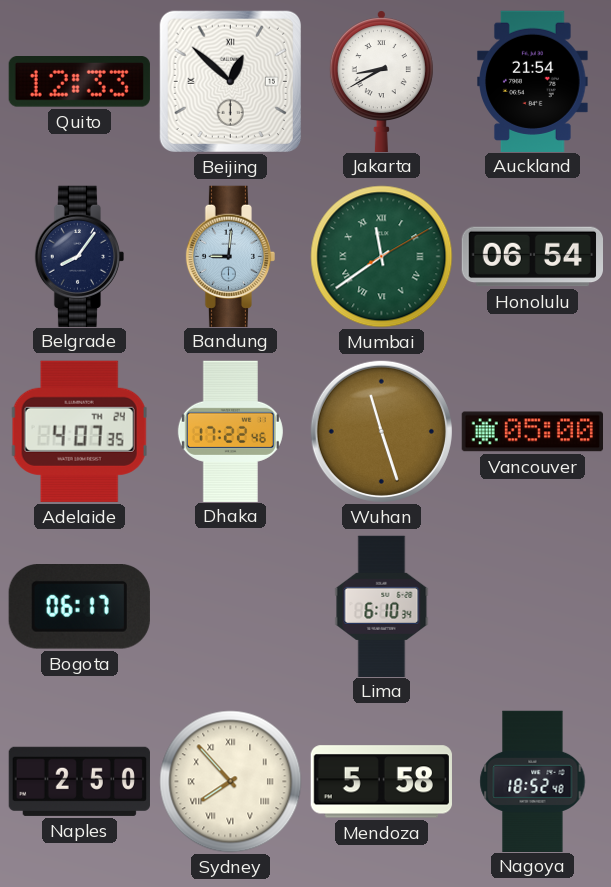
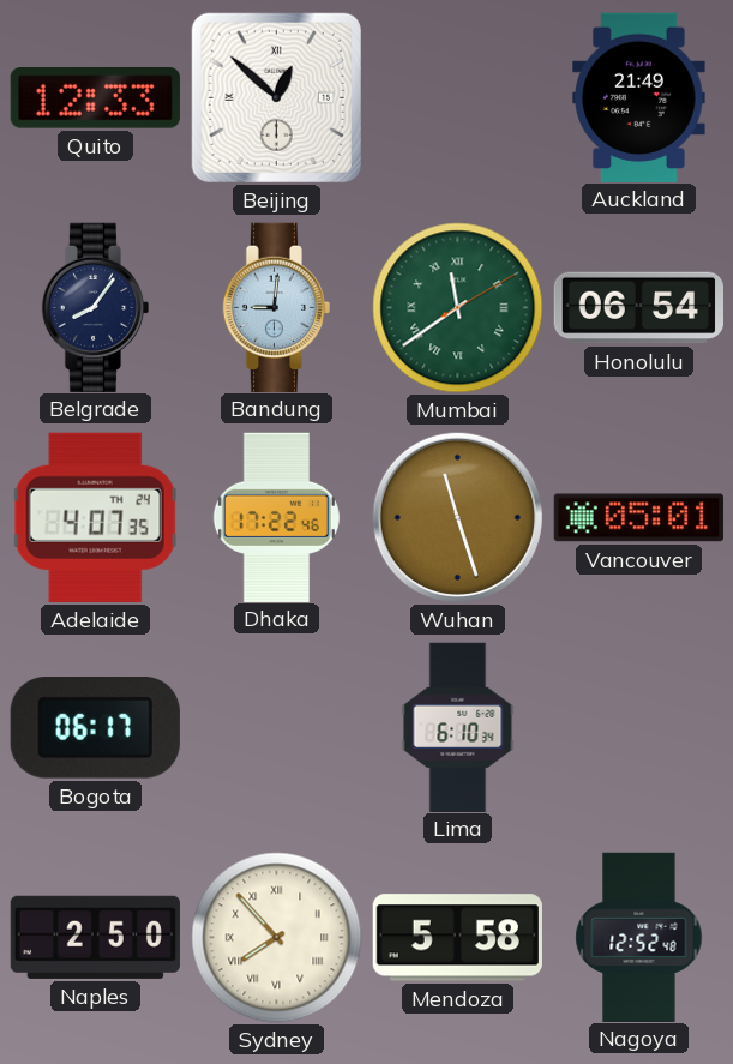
Jakarta: 8:40 -> none
Auckland: 21:54 -> 21:49
Vancouver: 05:00 -> 05:01
Nagoya: 18:52 -> 12:52
